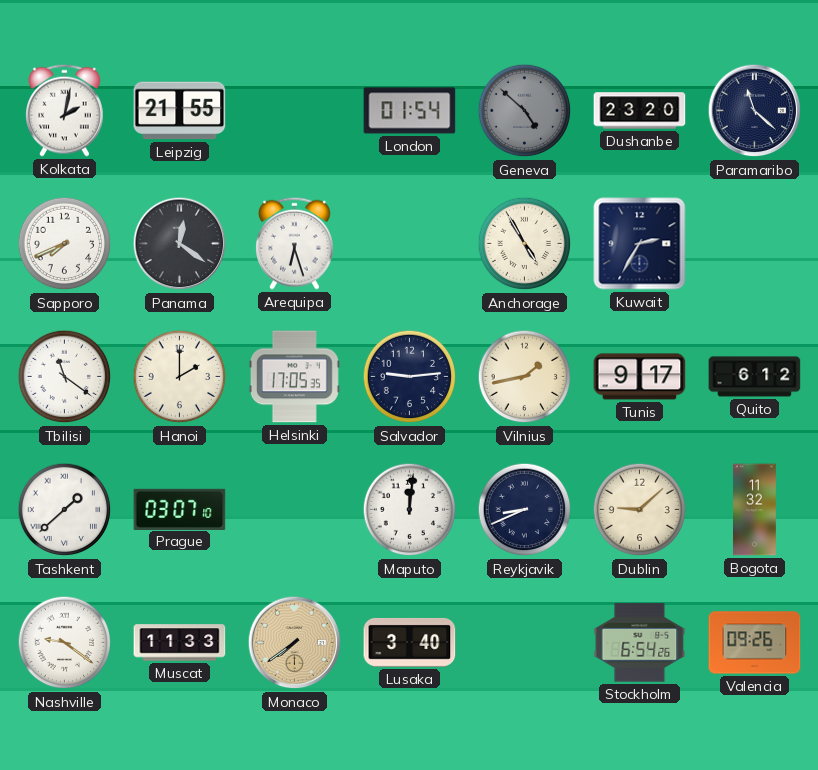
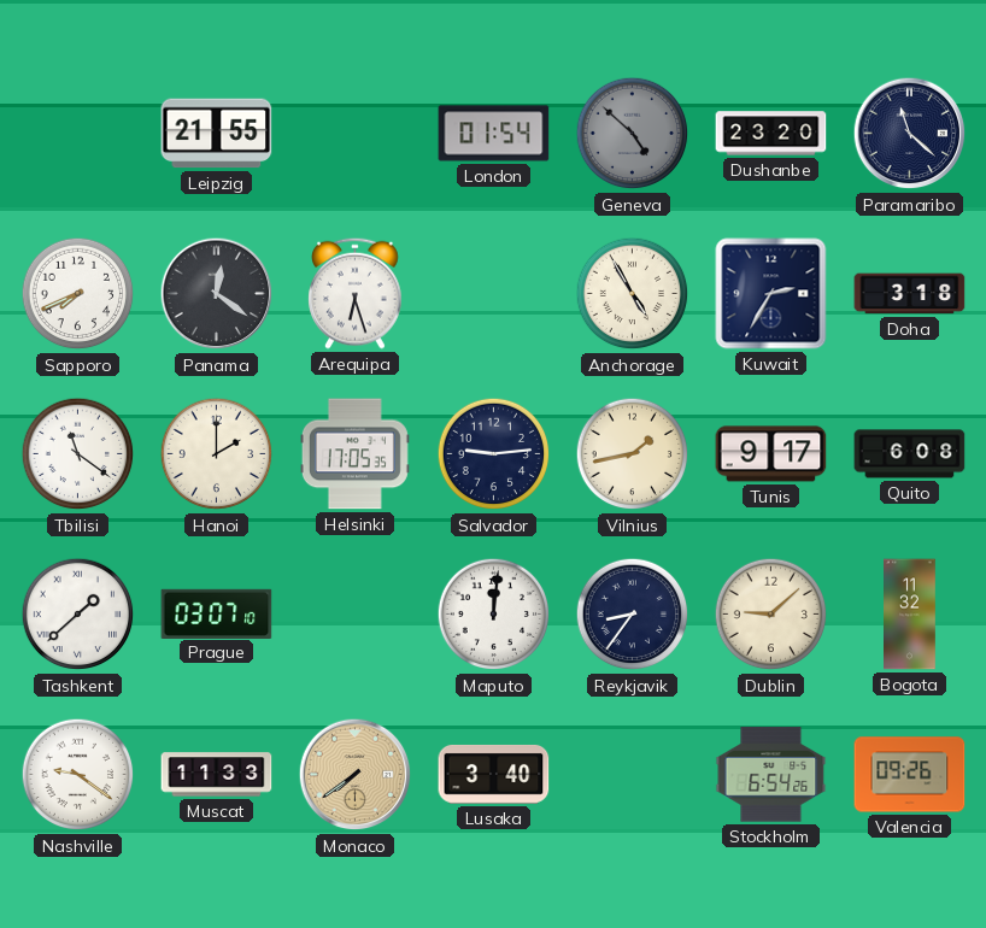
Kolkata: 2:02 -> none
Doha: none -> 3:18
Quito: 6:12 -> 6:08
Reykjavik: 8:41 -> 8:36
